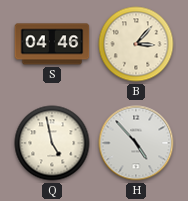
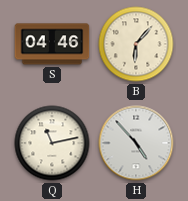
B: 3:07 -> 6:07
Q: 4:58 -> 11:13
